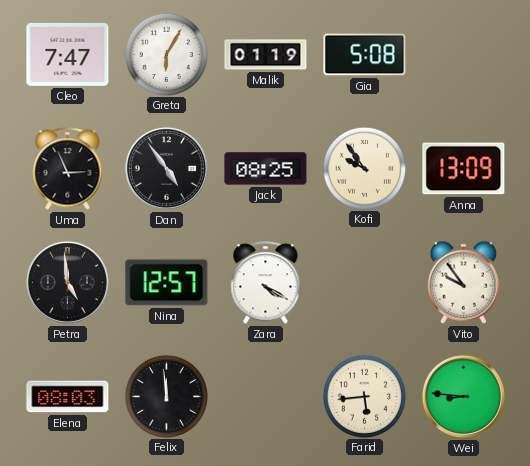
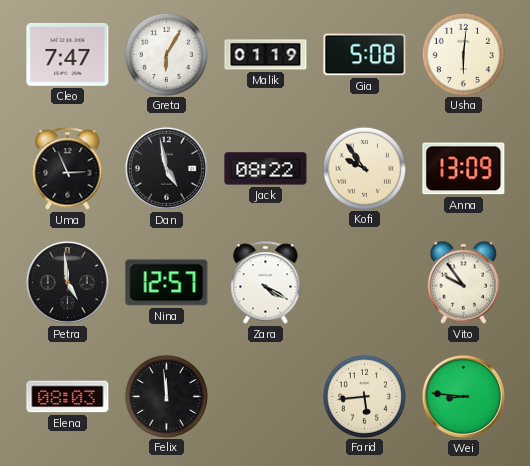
Usha: none -> 6:01
Dan: 4:54 -> 4:58
Jack: 08:25 -> 08:22
